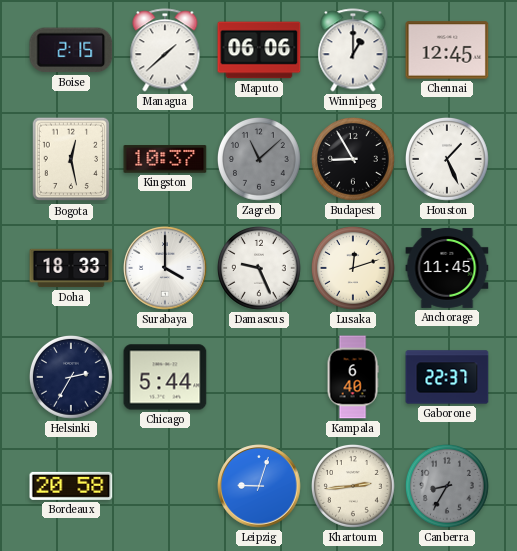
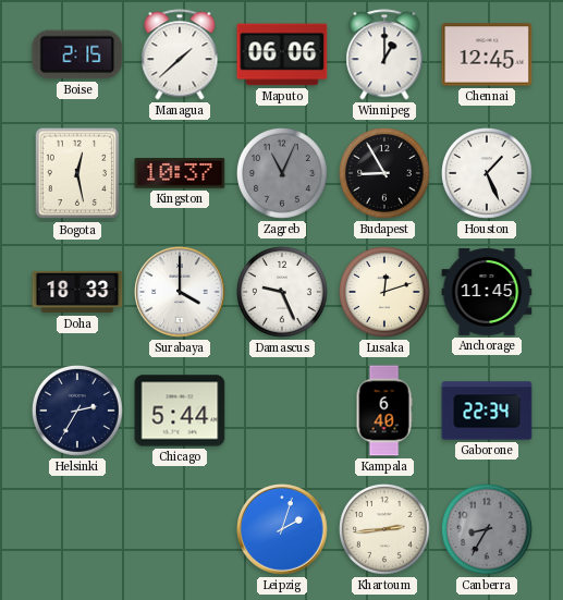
Zagreb: 11:08 -> 11:04
Gaborone: 22:37 -> 22:34
Bordeaux: 20:58 -> none
Leipzig: 9:03 -> 2:03
